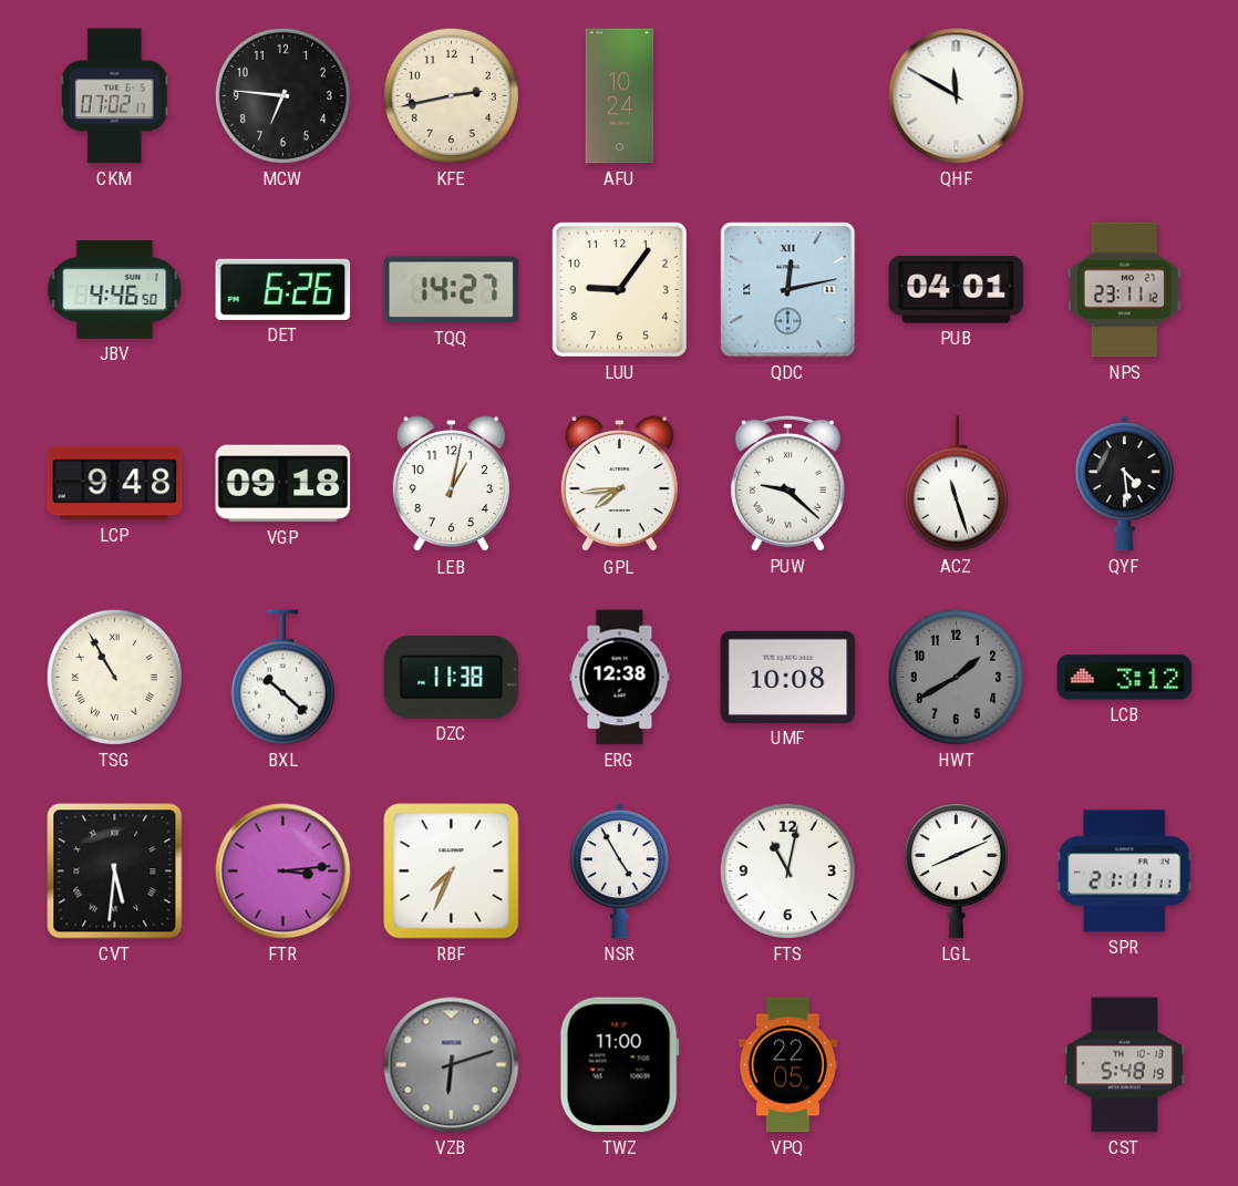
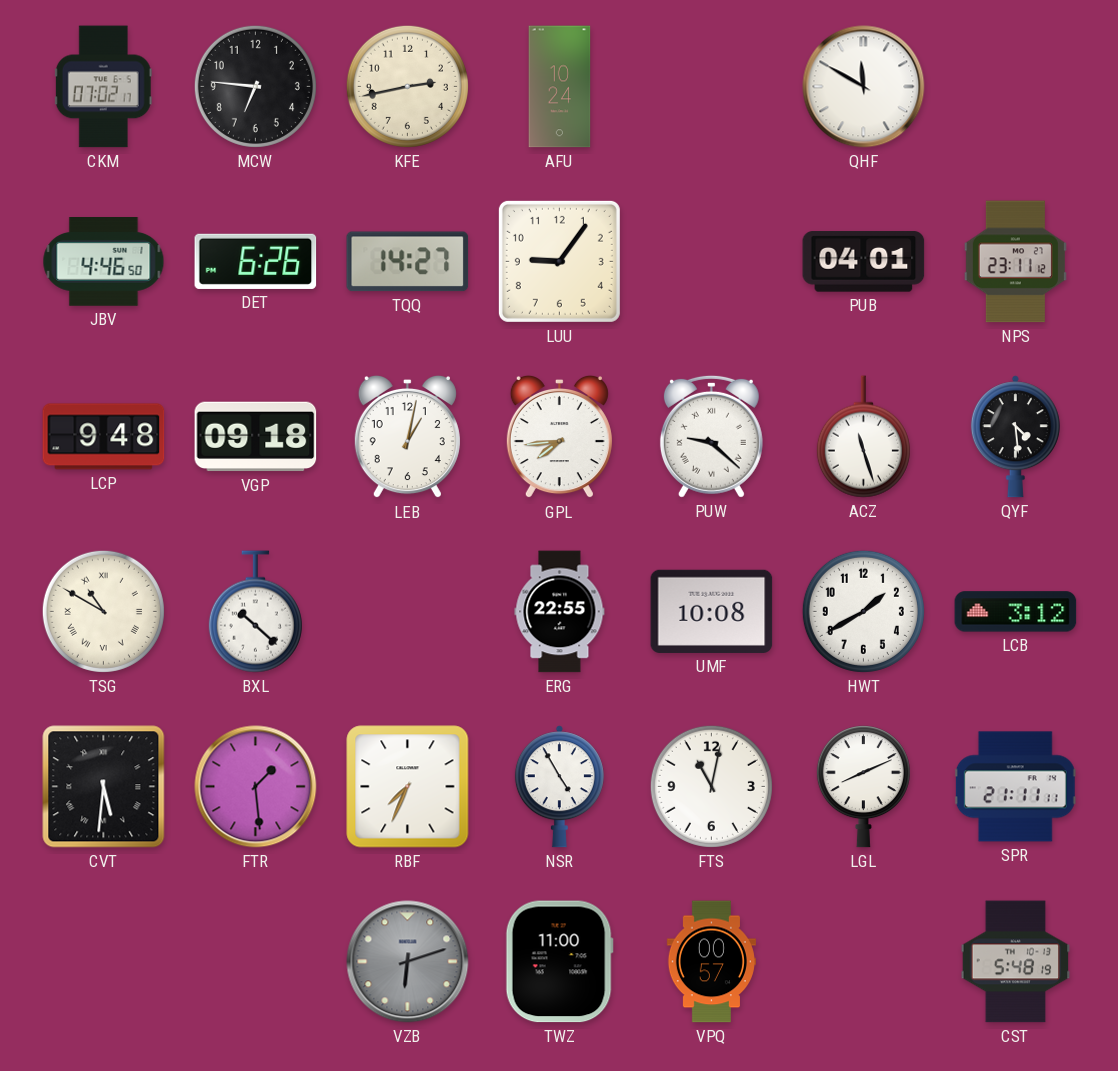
QDC: 12:13 -> none
TSG: 10:55 -> 10:50
DZC: 11:38 -> none
ERG: 12:38 -> 22:55
HWT dial: grey -> white
FTR: 3:14 -> 1:29
VPQ: 22:05 -> 00:57
